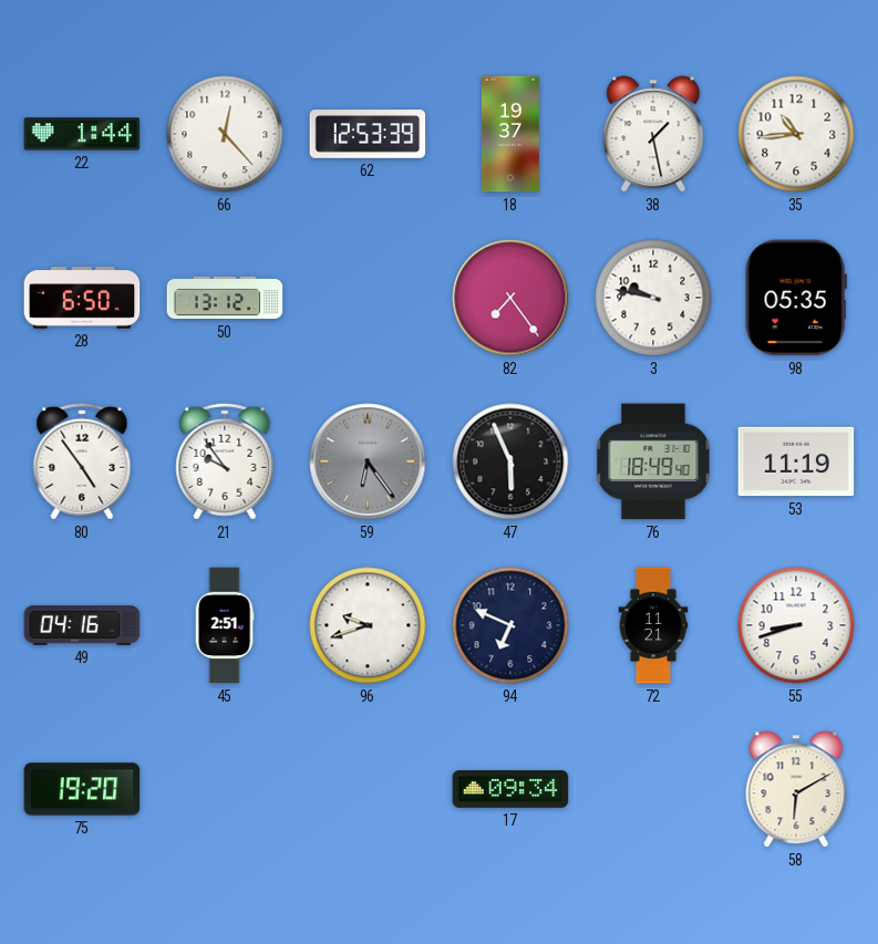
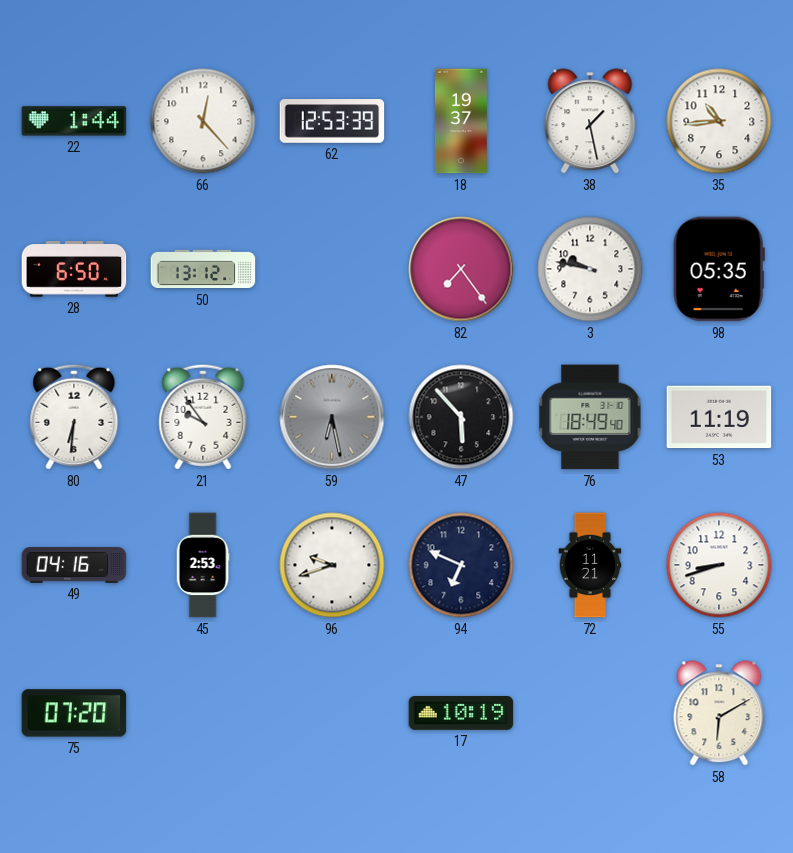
80: 4:54 -> 6:31
59: 6:24 -> 6:28
47: 5:56 -> 5:53
45: 2:51 -> 2:53
75: 19:20 -> 07:20
17: 09:34 -> 10:19
